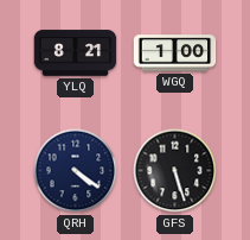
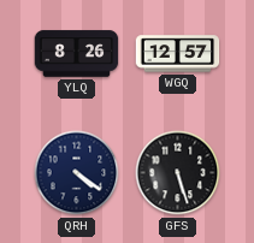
YLQ: 8:21 -> 8:26
WGQ: 1:00 -> 12:57
